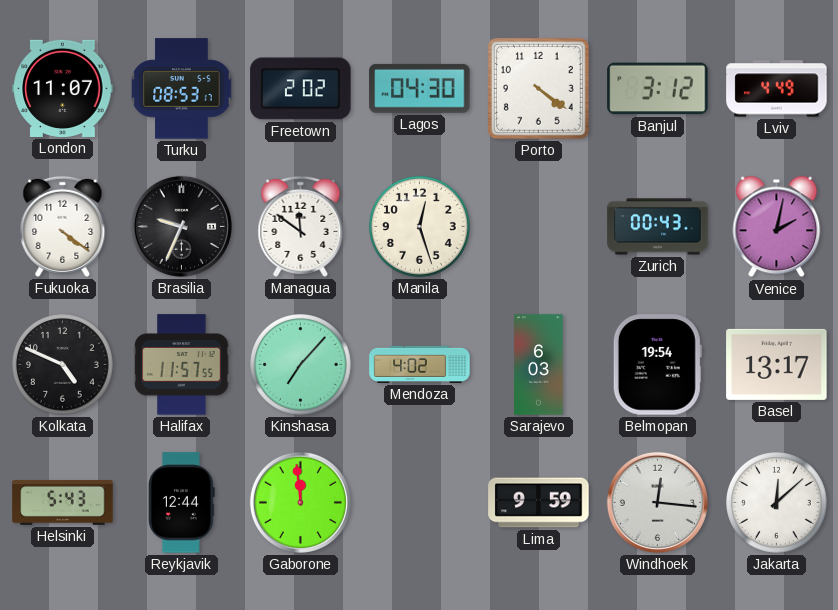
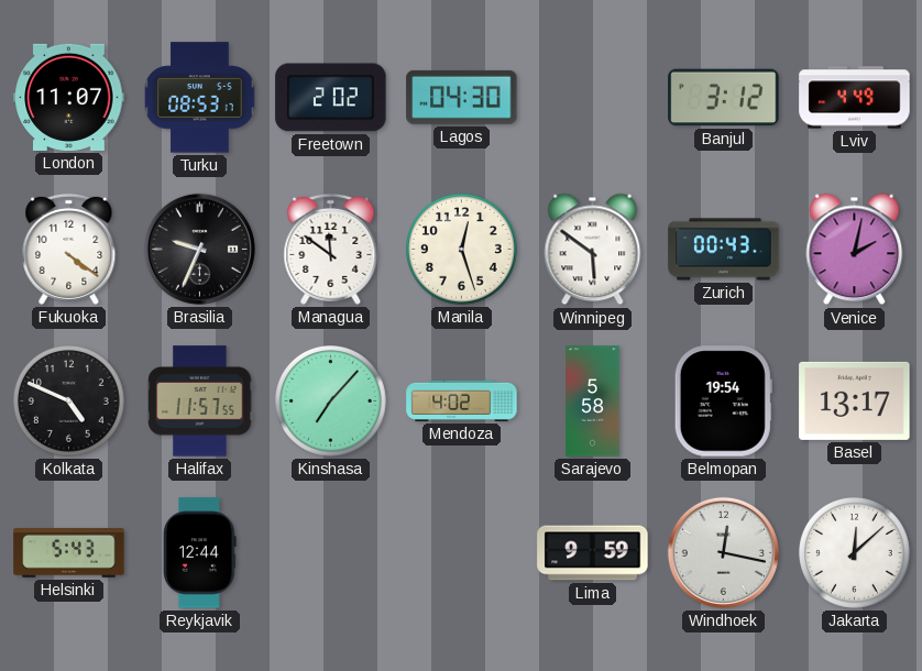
Porto: 4:21 -> none
Winnipeg: none -> 5:51
Sarajevo: 6:03 -> 5:58
Gaborone: 11:59 -> none
Windhoek: 12:16 -> 12:17
